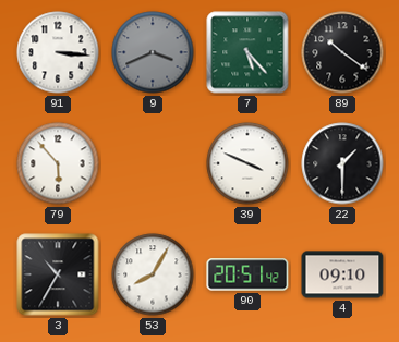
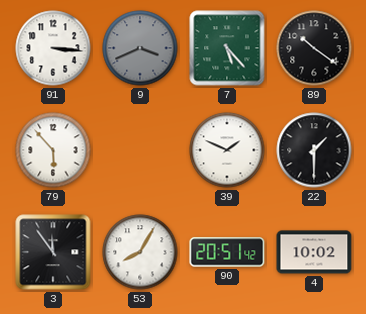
39: 3:49 -> 1:49
3: 10:35 -> 11:54
4: 09:10 -> 10:02
